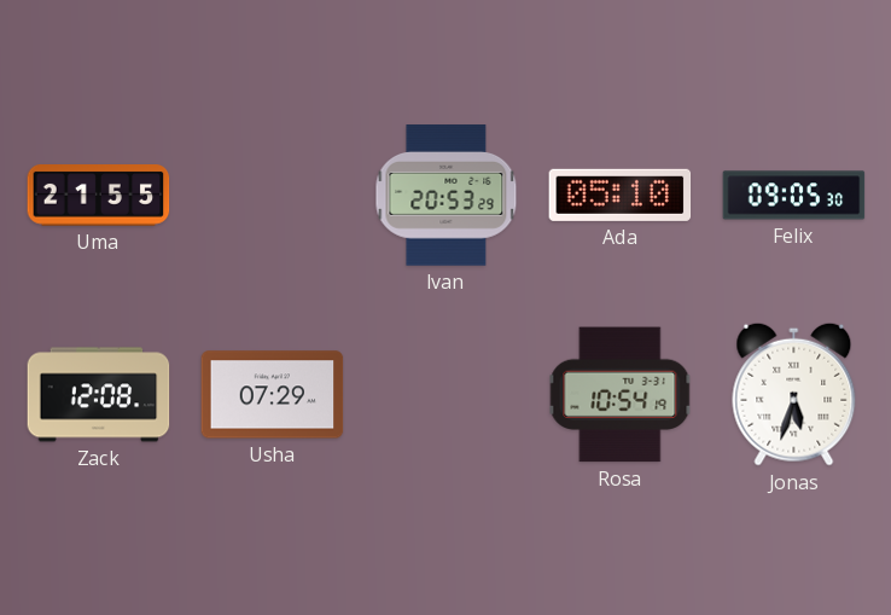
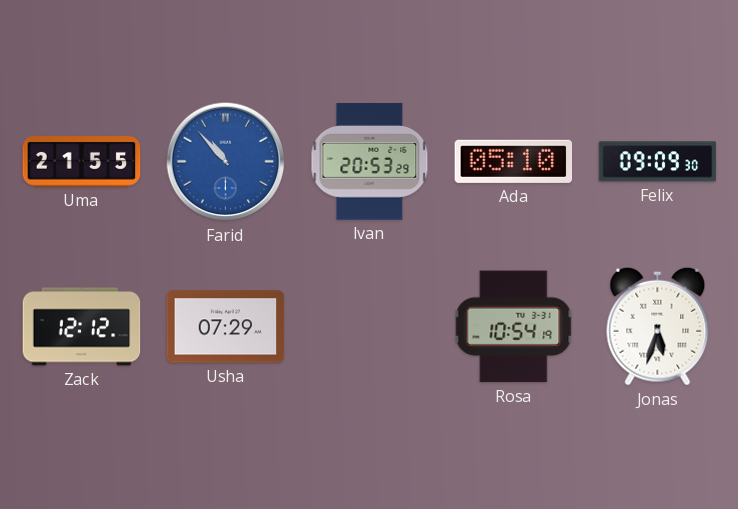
Farid: none -> 10:53
Felix: 09:05 -> 09:09
Zack: 12:08 -> 12:12
